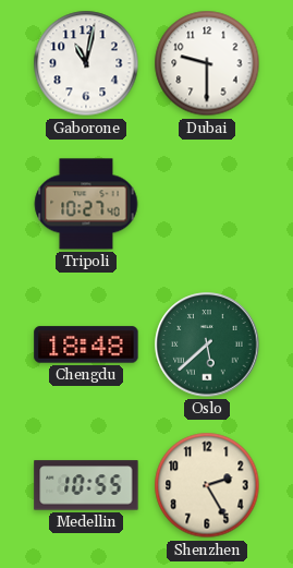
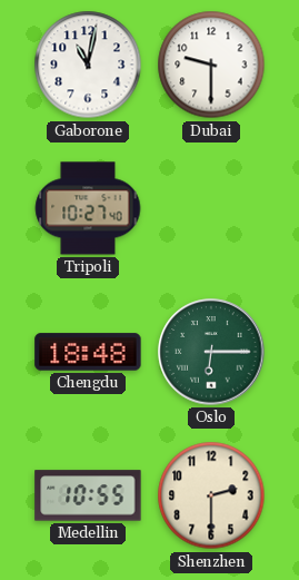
Oslo: 5:38 -> 6:15
Shenzhen: 2:25 -> 2:30
